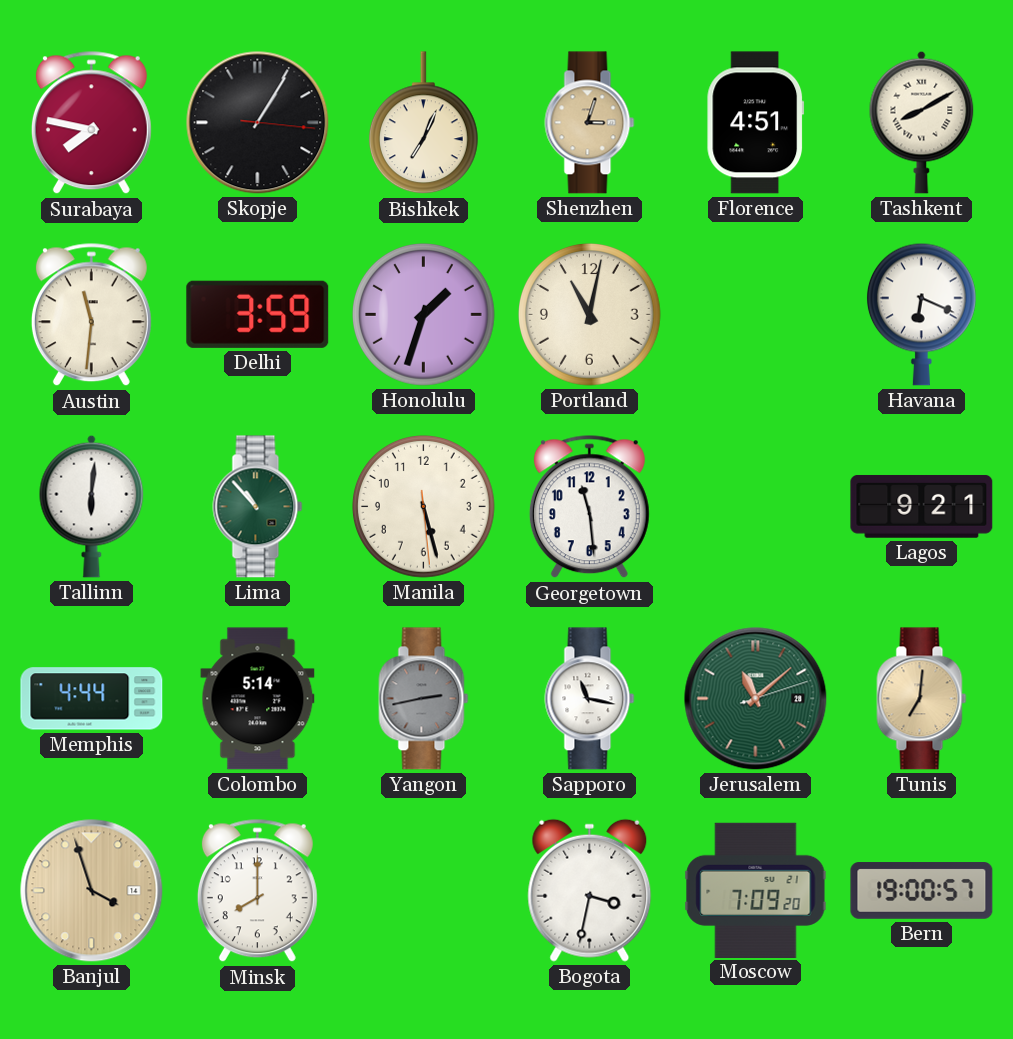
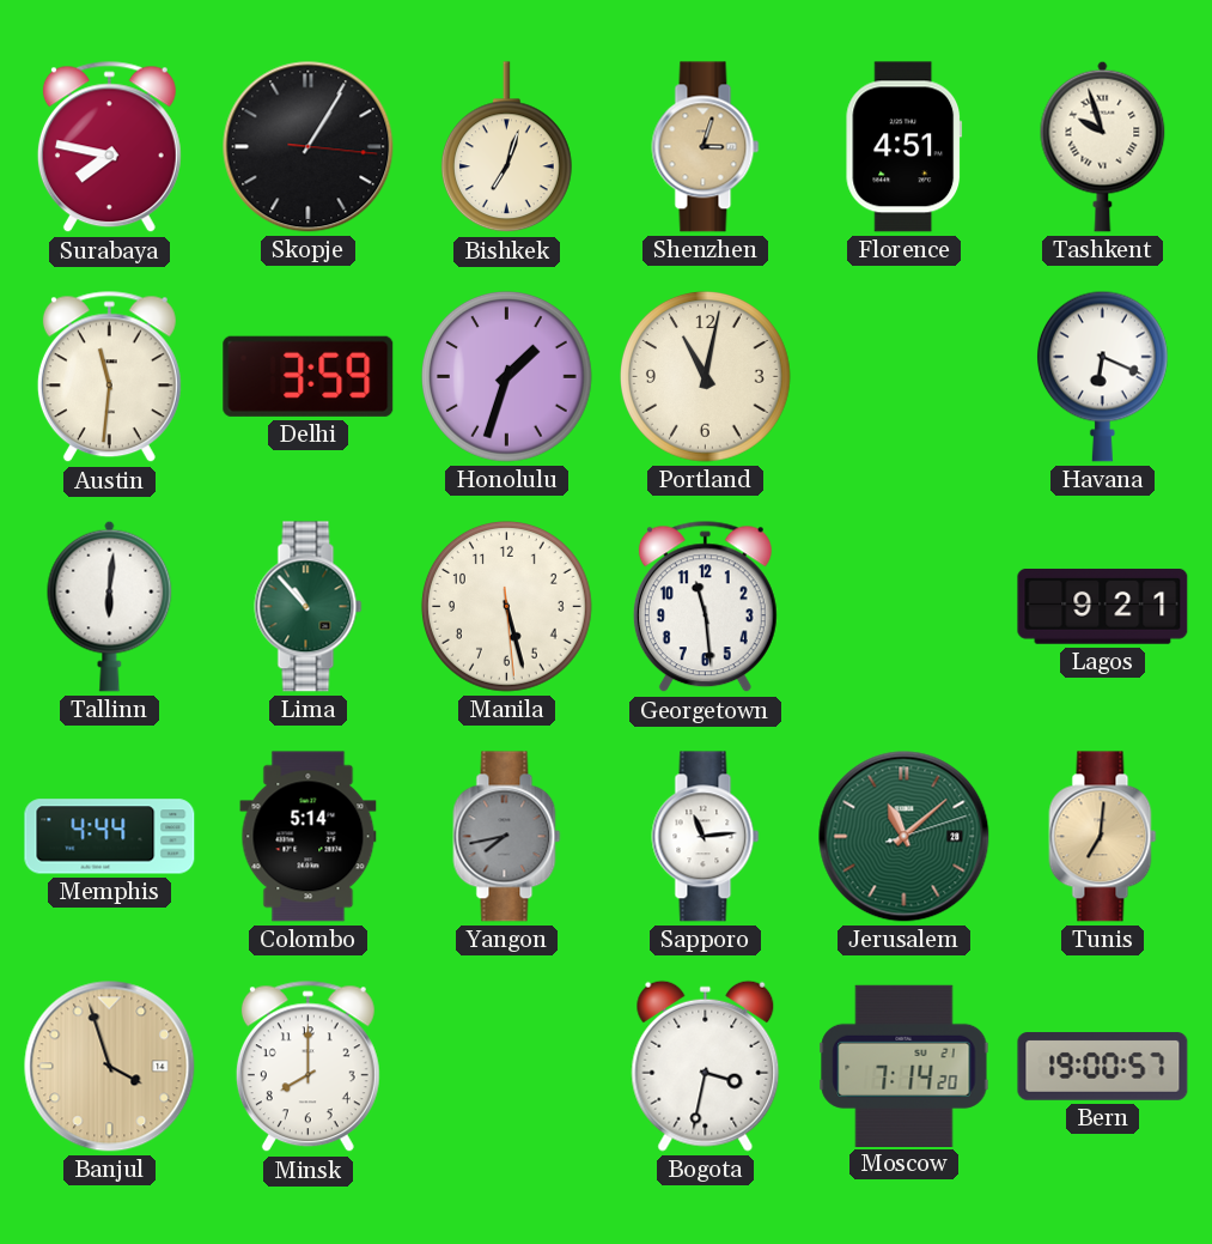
Bishkek: 7:04 -> 7:03
Tashkent: 8:10 -> 9:57
Yangon: 2:43 -> 7:43
Sapporo: 11:17 -> 11:14
Moscow: 7:09 -> 7:14
